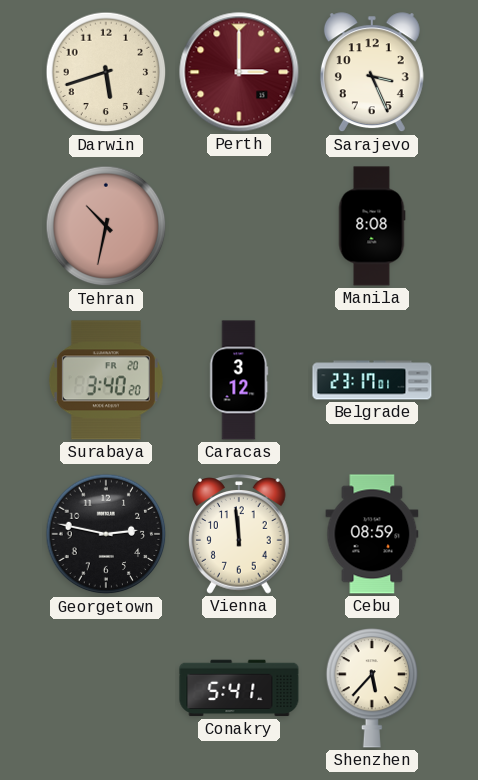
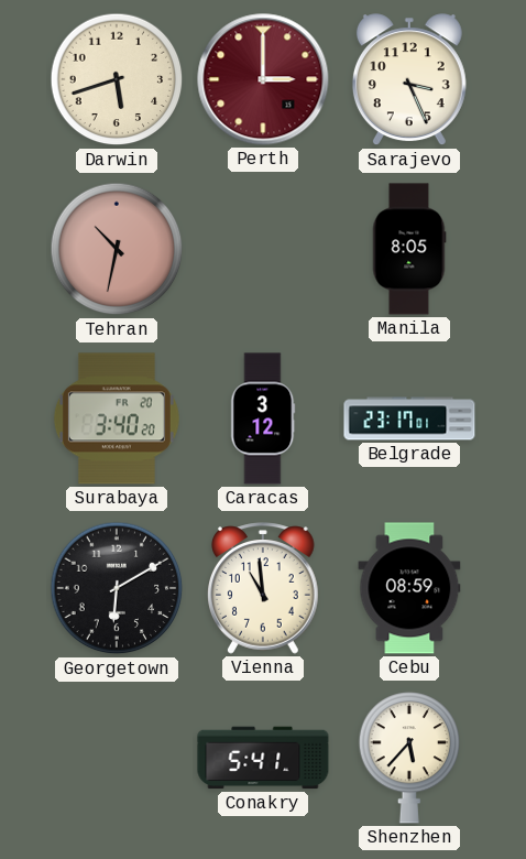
Manila: 8:08 -> 8:05
Georgetown: 2:47 -> 6:10
Vienna: 11:59 -> 10:59
